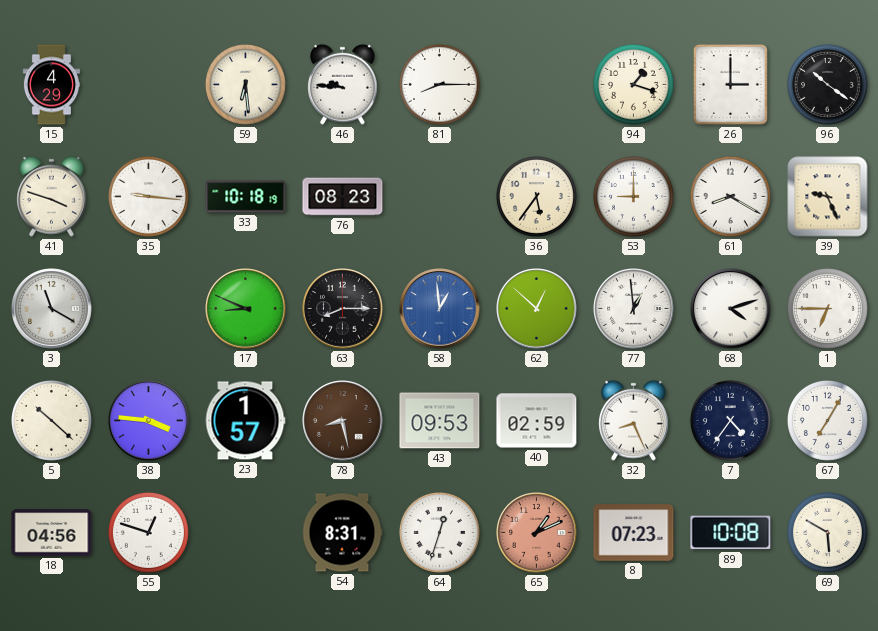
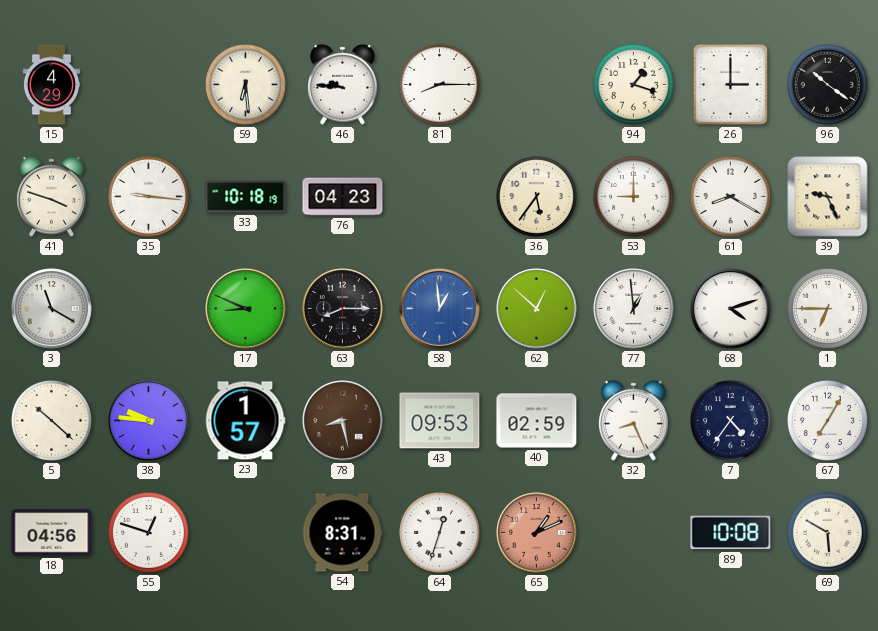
76: 08:23 -> 04:23
38: 3:46 -> 9:46
8: 07:23 -> none
